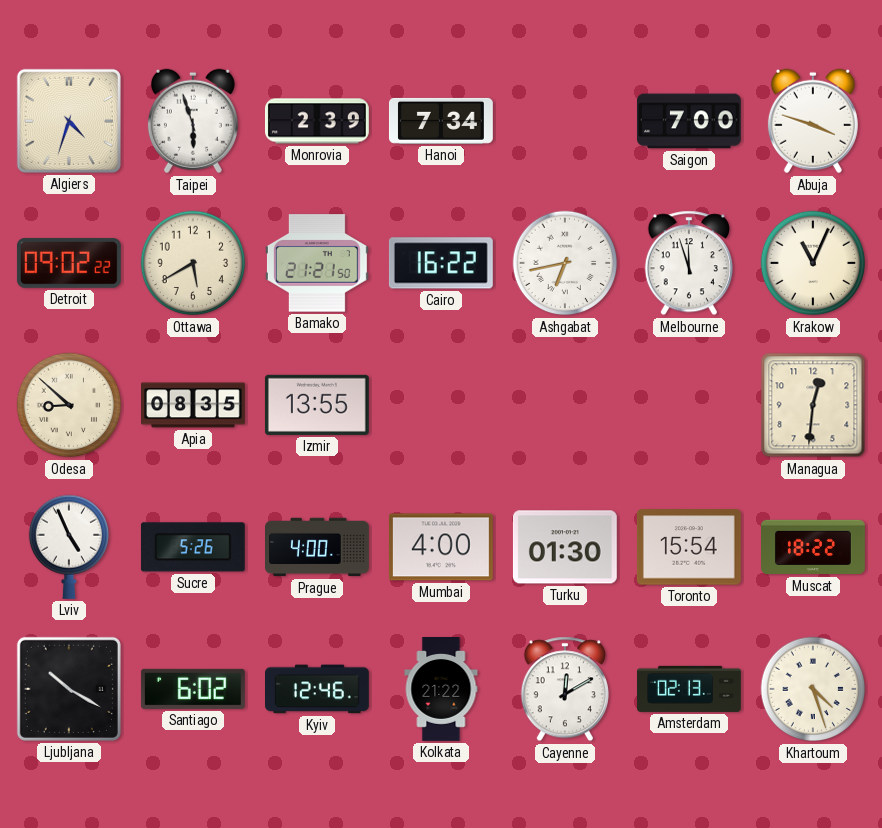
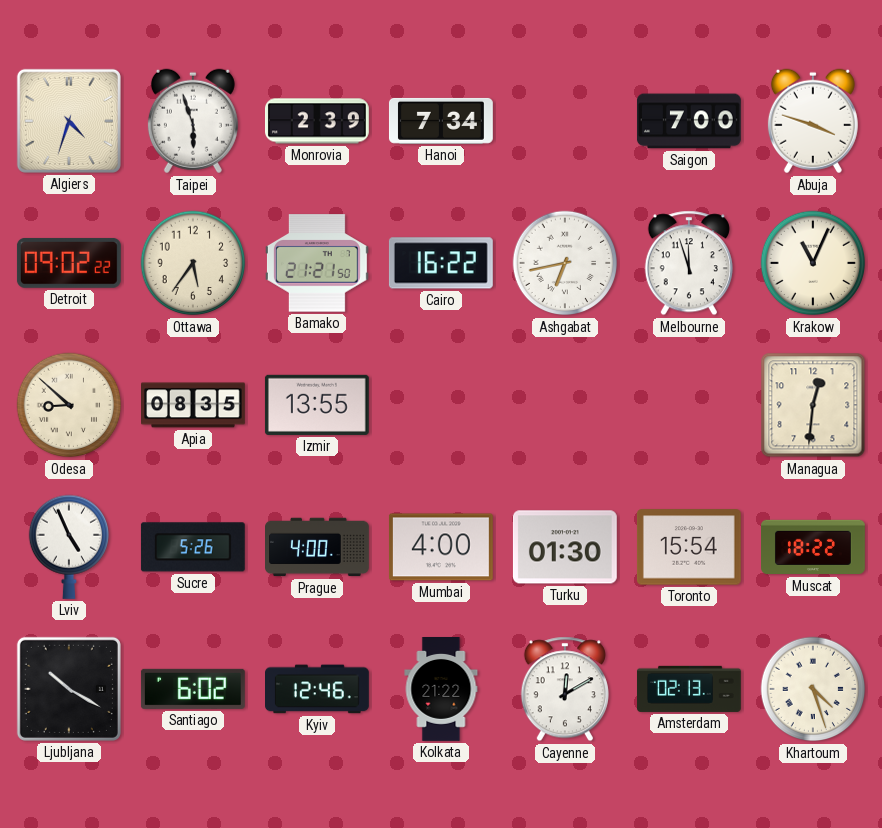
Ottawa: 5:40 -> 5:36
